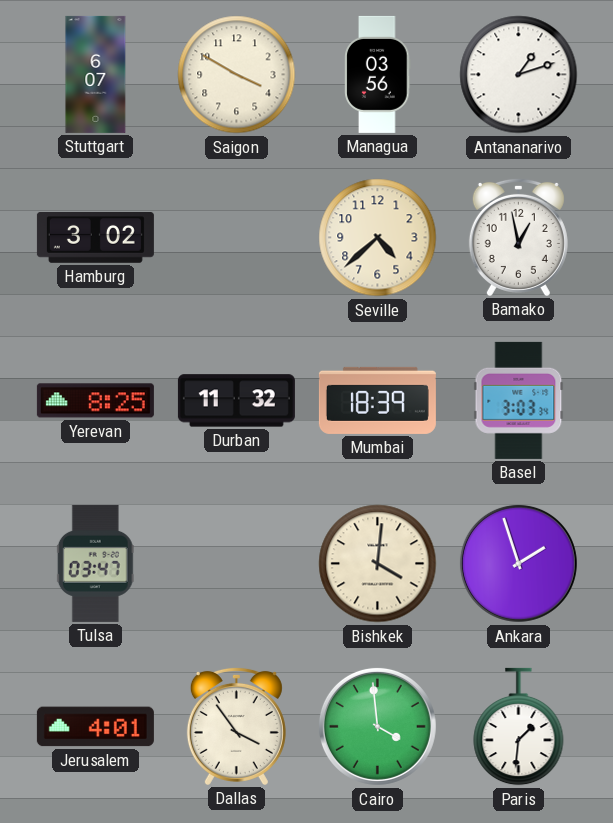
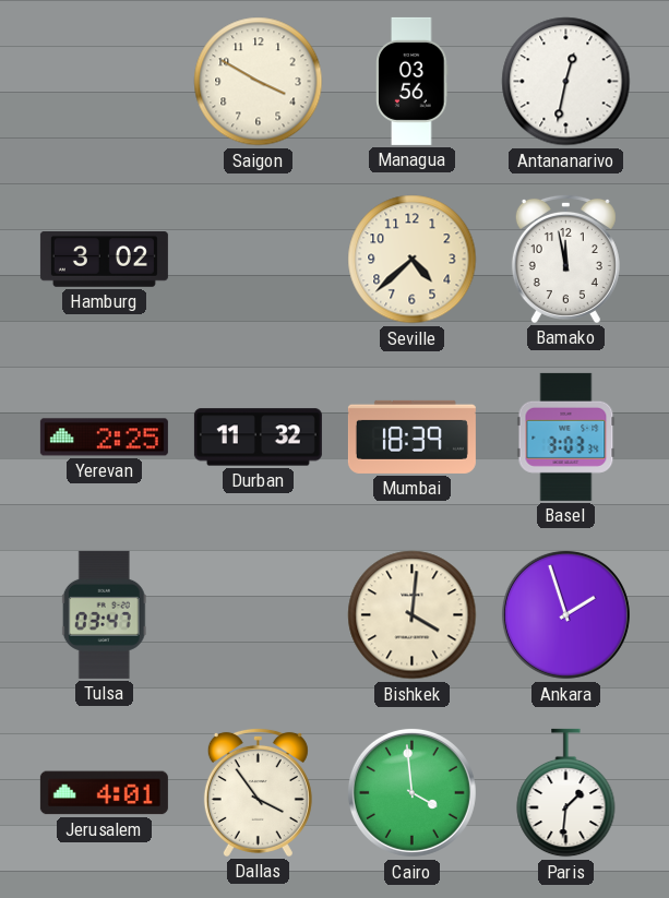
Stuttgart: 6:07 -> none
Antananarivo: 1:12 -> 12:32
Bamako: 12:58 -> 11:58
Yerevan: 8:25 -> 2:25
